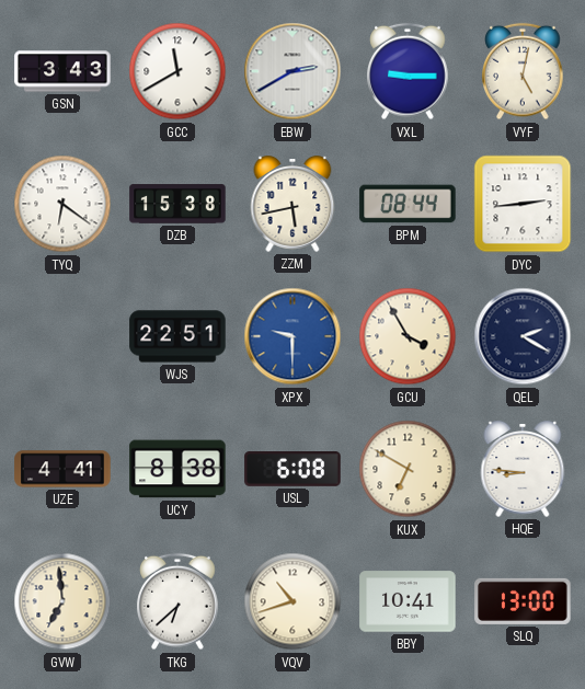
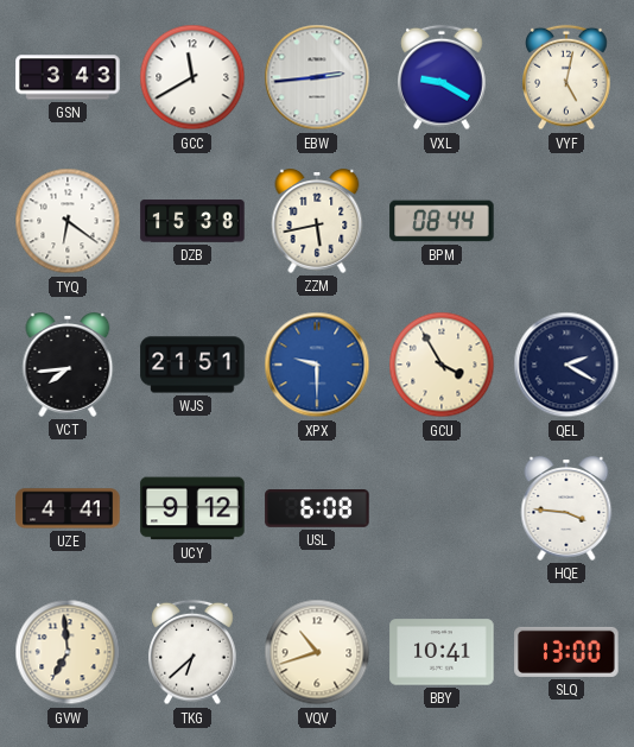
EBW: 2:40 -> 2:44
VXL: 9:15 -> 9:20
DYC: 2:44 -> none
VCT: none -> 7:44
WJS: 22:51 -> 21:51
UCY: 8:38 -> 9:12
KUX: 6:50 -> none
HQE: 8:46 -> 3:46
